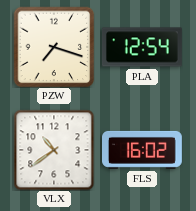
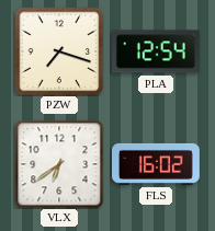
VLX: 10:39 -> 6:39
